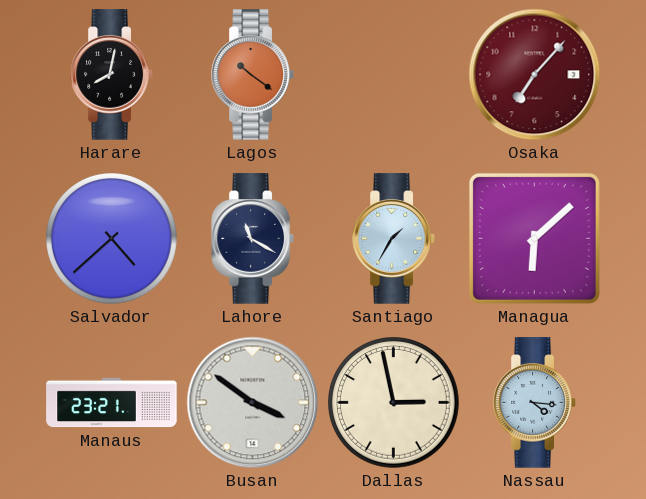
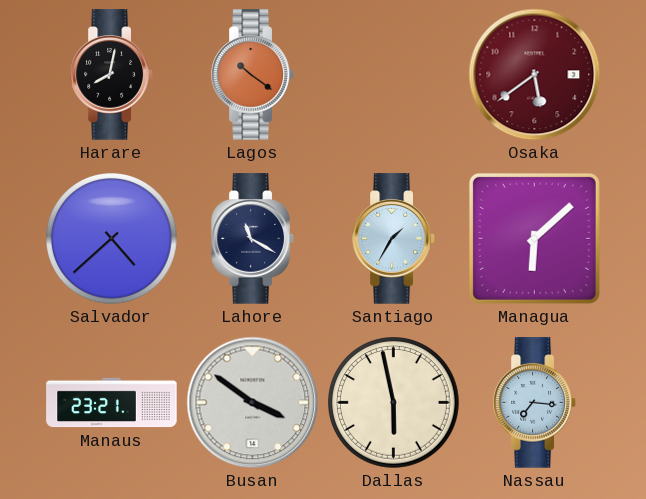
Osaka: 7:07 -> 5:39
Dallas: 2:58 -> 5:58
Nassau: 4:16 -> 7:16
